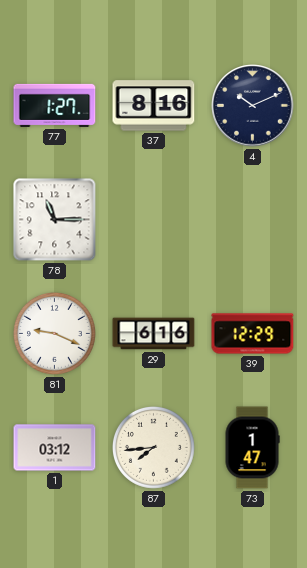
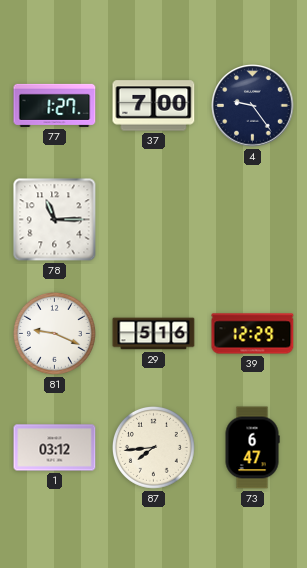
37: 8:16 -> 7:00
4: 10:11 -> 9:24
29: 6:16 -> 5:16
73: 1:47 -> 6:47
